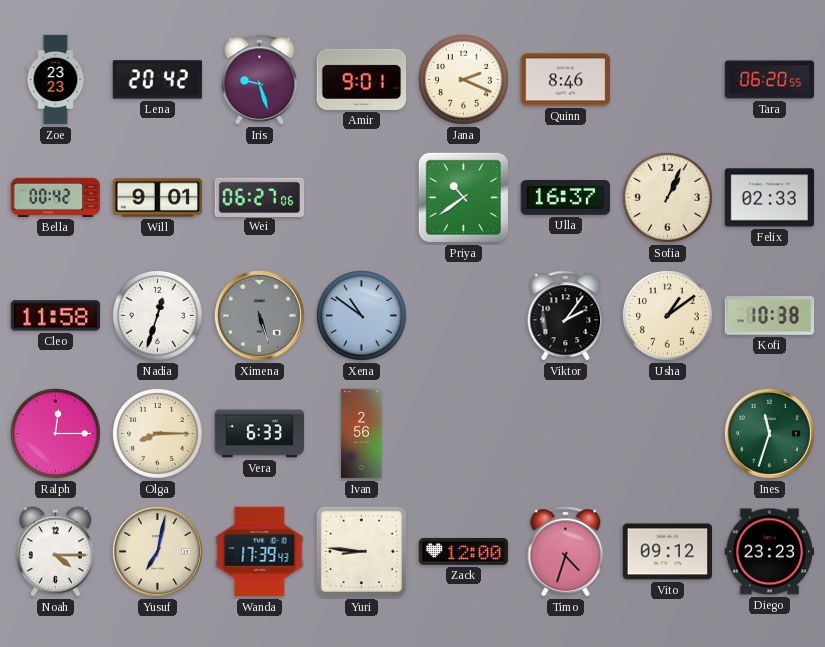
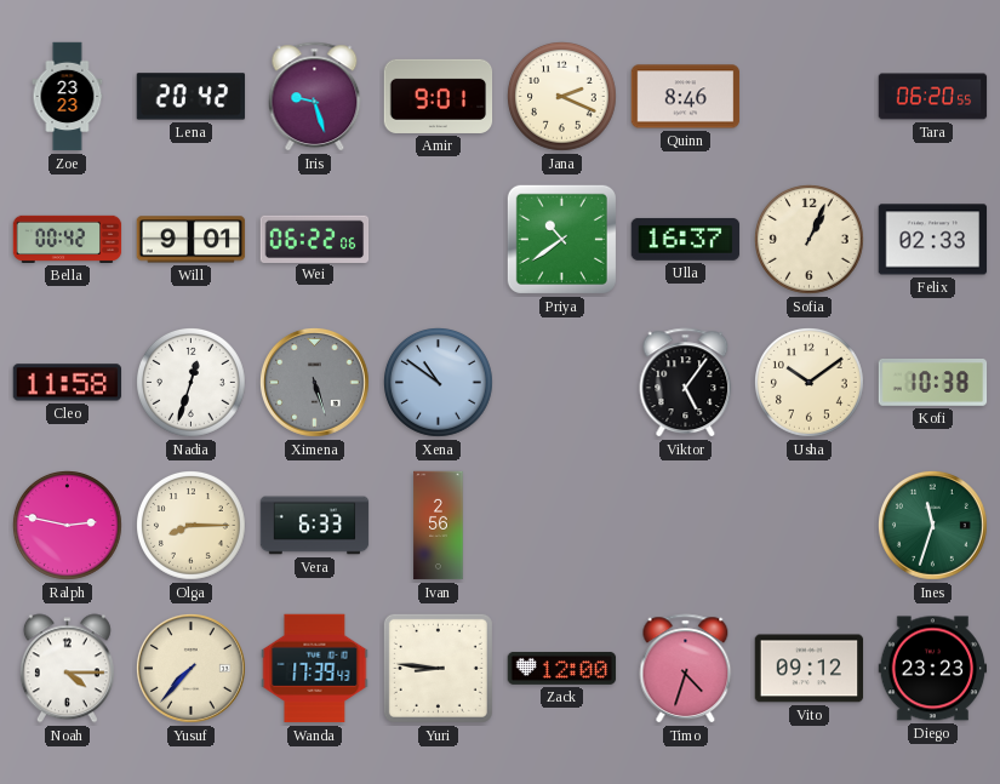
Wei: 06:27 -> 06:22
Viktor: 2:06 -> 5:06
Usha: 1:09 -> 10:09
Ralph: 12:15 -> 2:47
Yusuf: 7:02 -> 7:37
